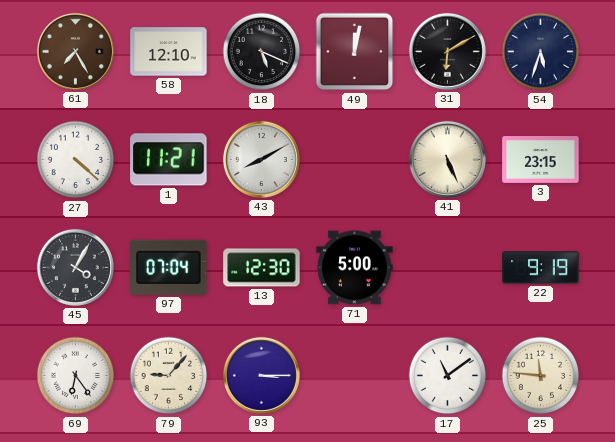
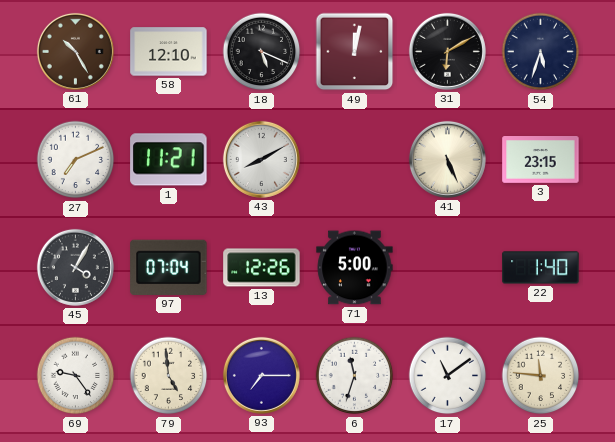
61: 7:25 -> 10:25
27: 4:22 -> 7:11
13: 12:30 -> 12:26
22: 9:19 -> 1:40
69: 6:24 -> 9:24
79: 9:07 -> 4:59
93: 3:15 -> 7:15
6: none -> 11:33
